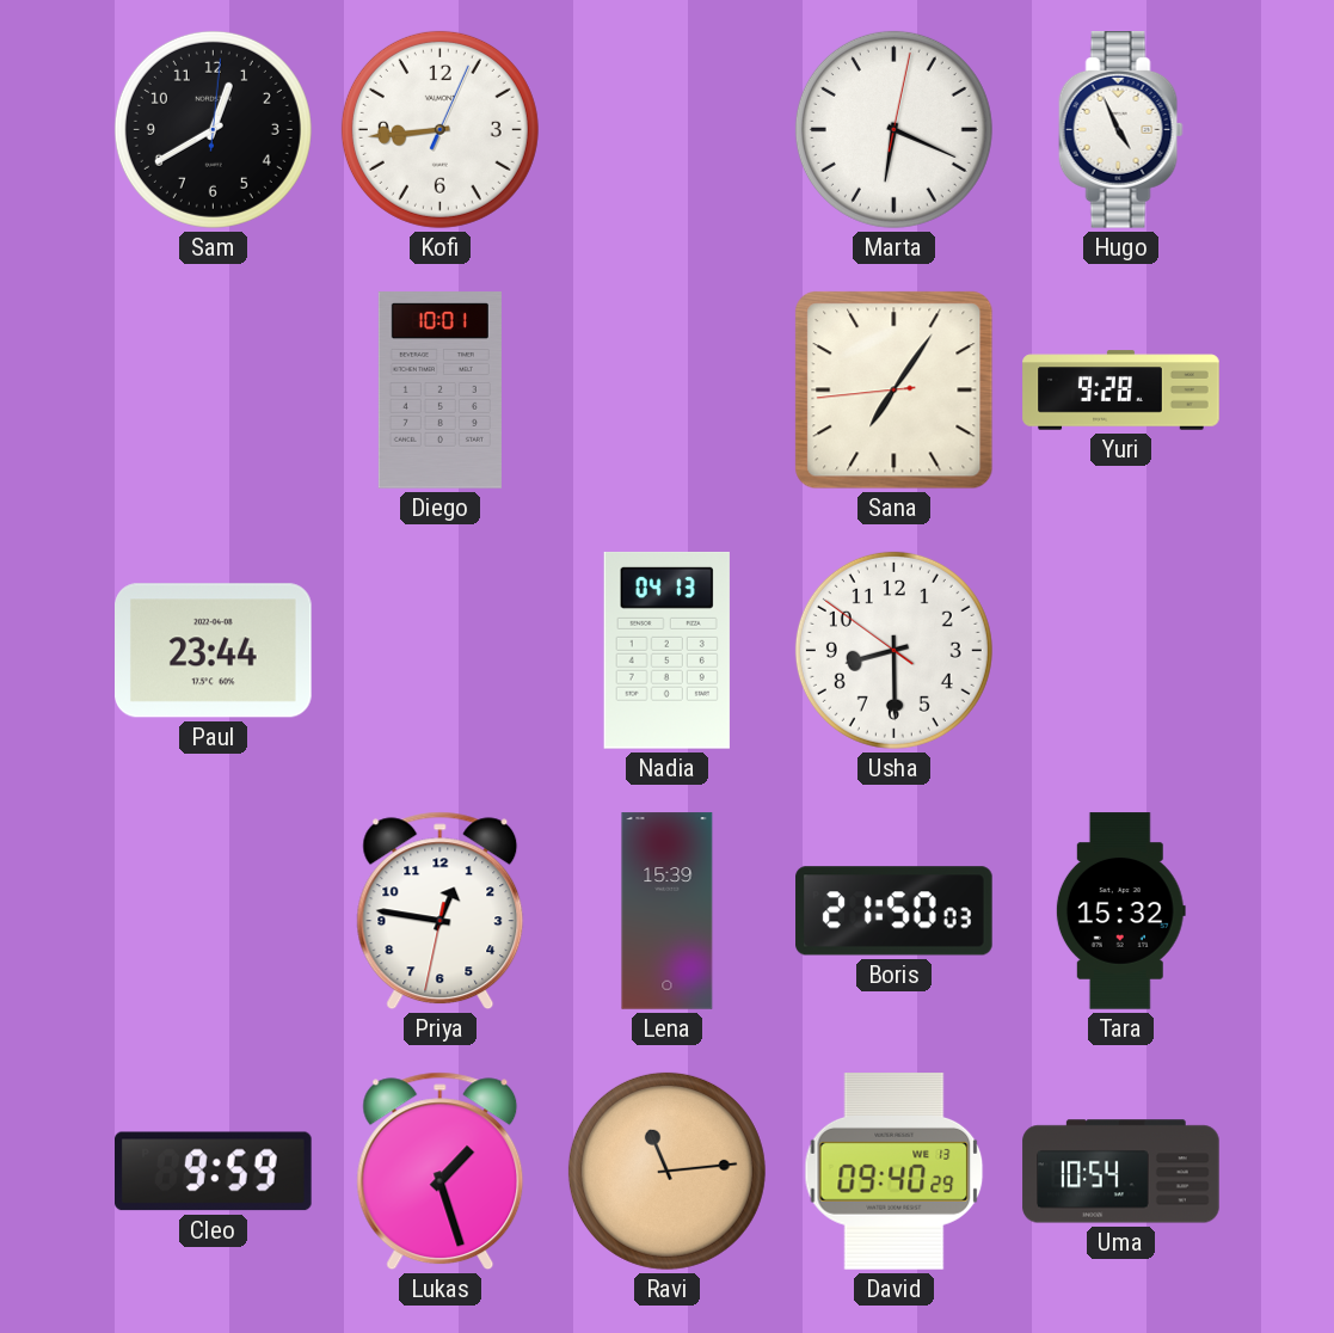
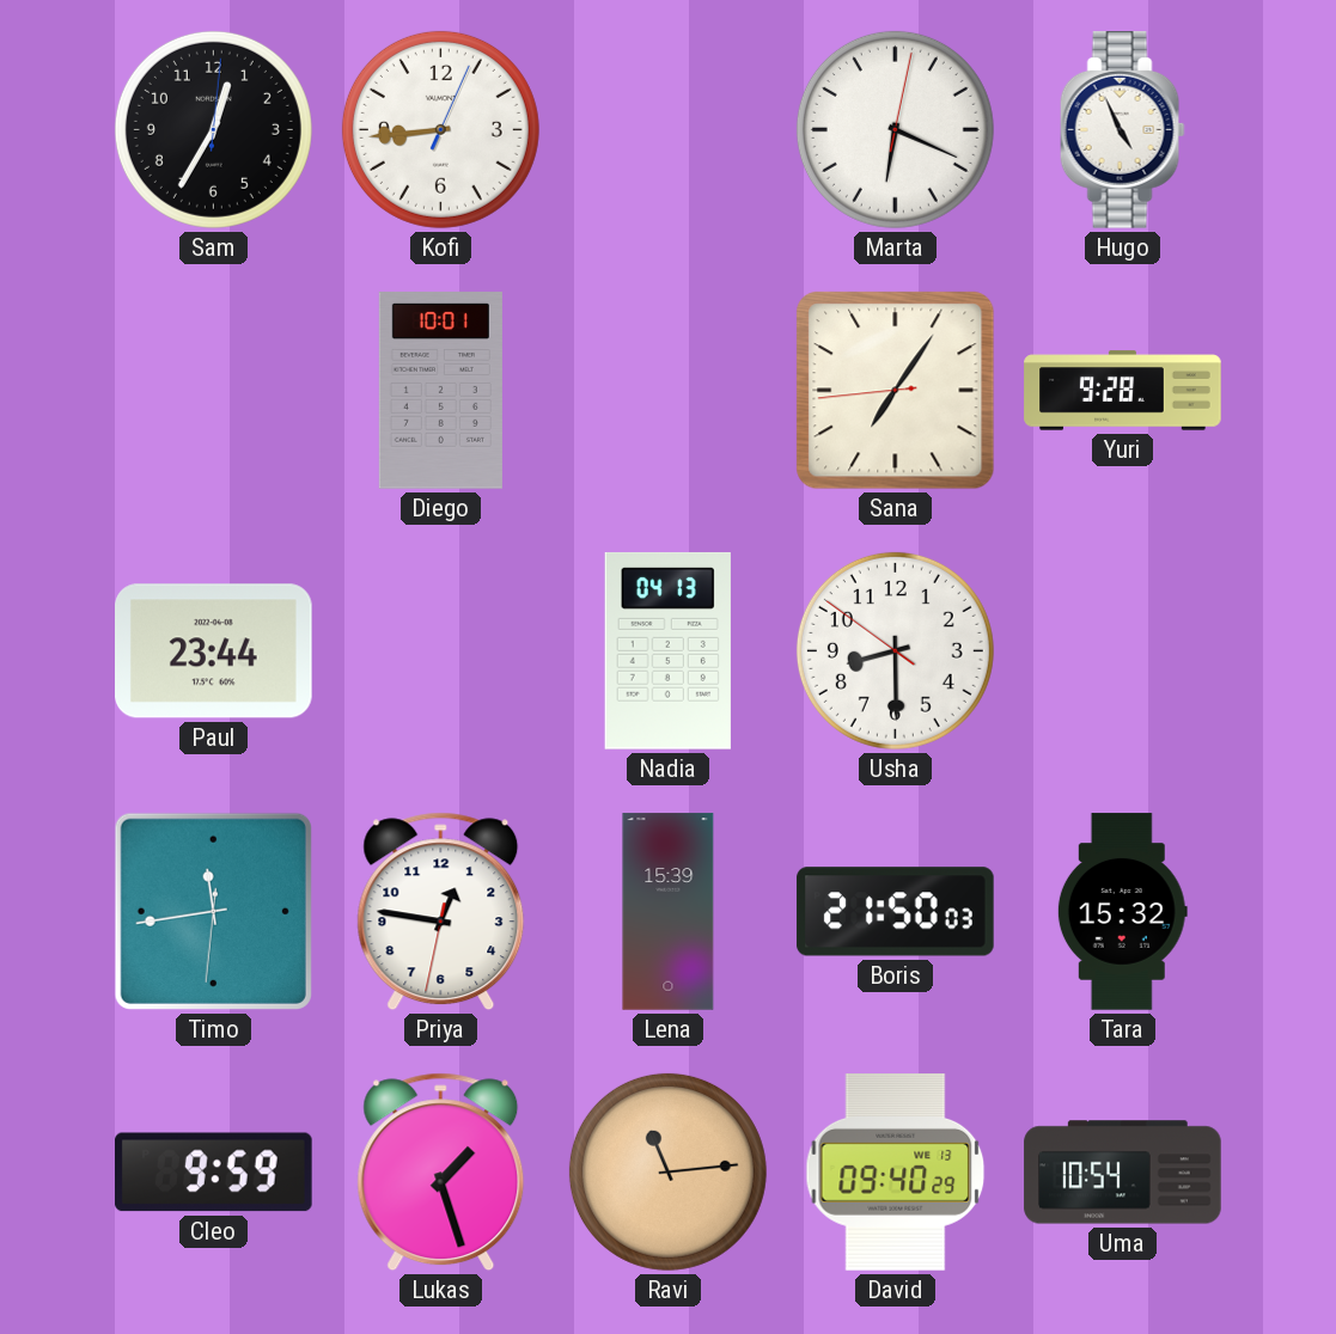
Sam: 12:40 -> 12:35
Timo: none -> 11:43
